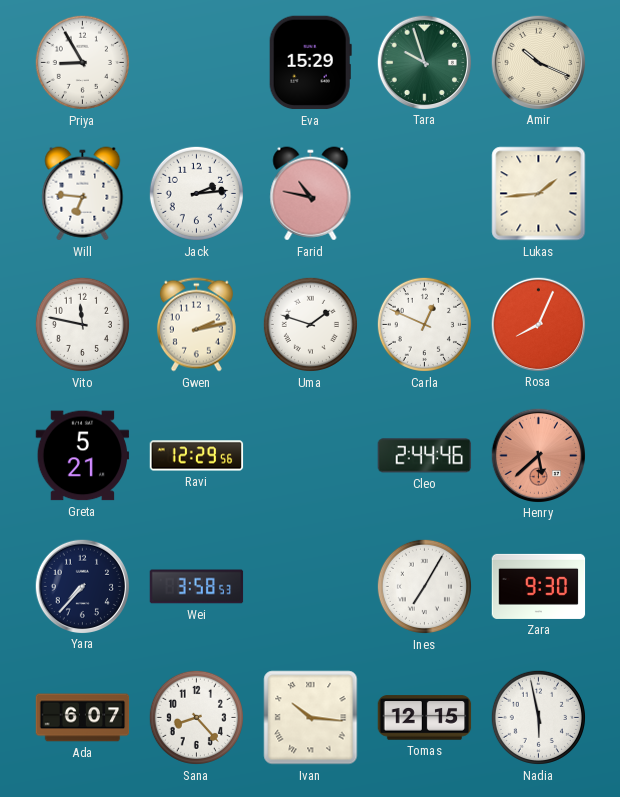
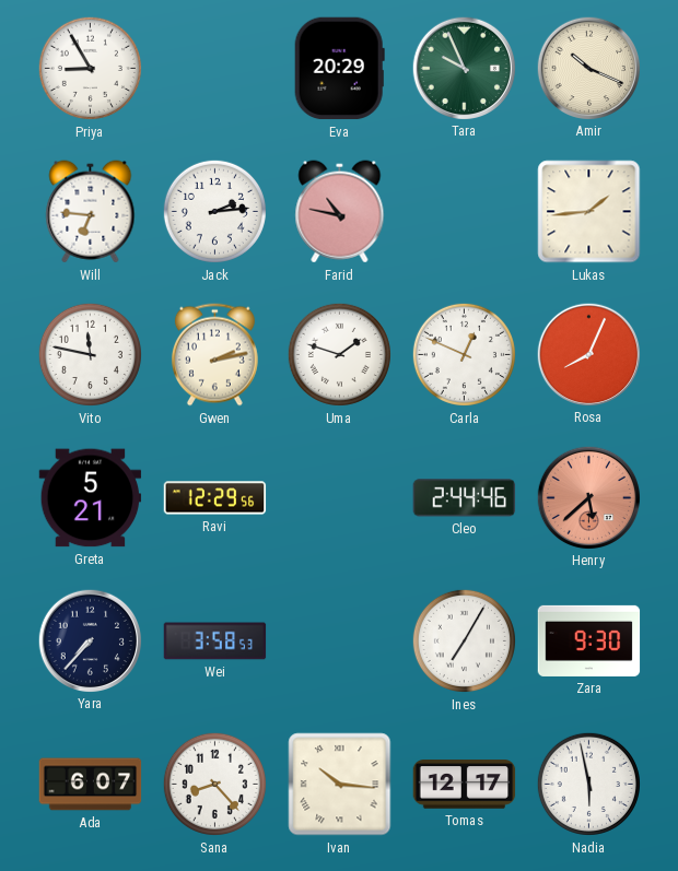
Eva: 15:29 -> 20:29
Tara: 9:57 -> 9:56
Tomas: 12:15 -> 12:17
